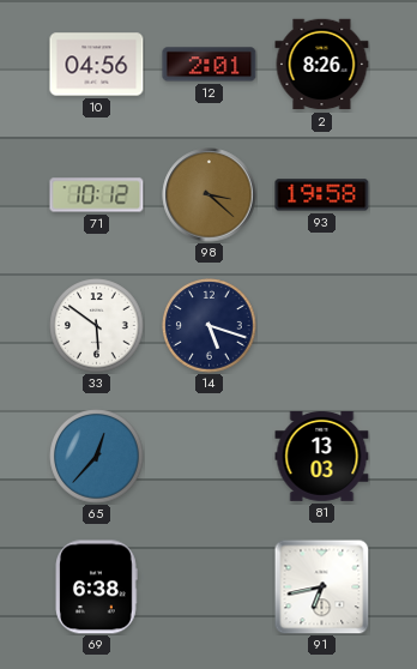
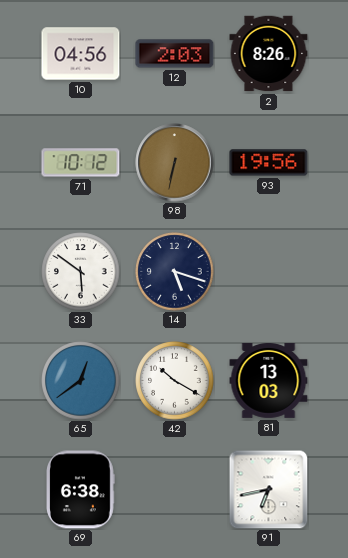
12: 2:01 -> 2:03
98: 3:22 -> 6:32
93: 19:58 -> 19:56
65: 12:37 -> 12:39
42: none -> 10:20
